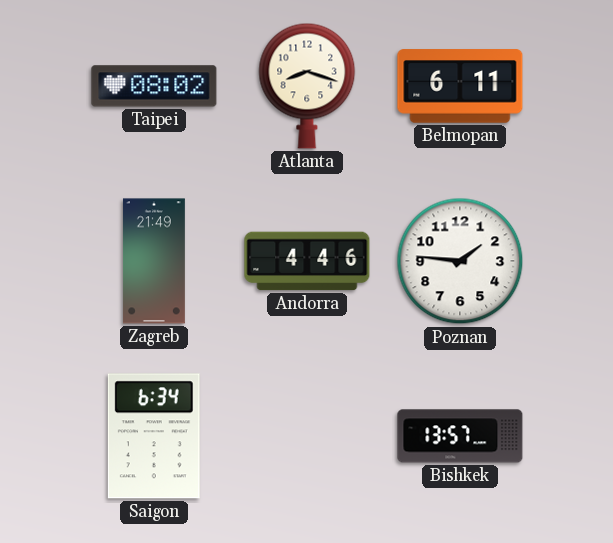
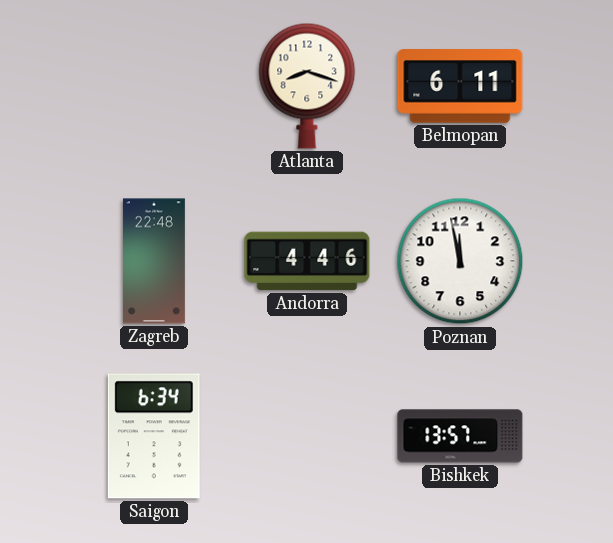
Taipei: 08:02 -> none
Zagreb: 21:49 -> 22:48
Poznan: 1:46 -> 11:58
